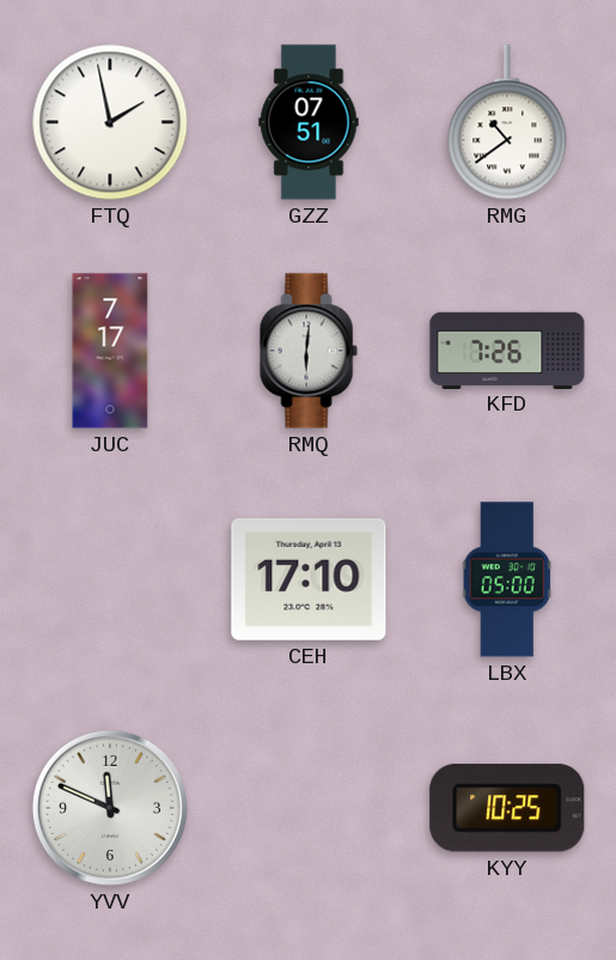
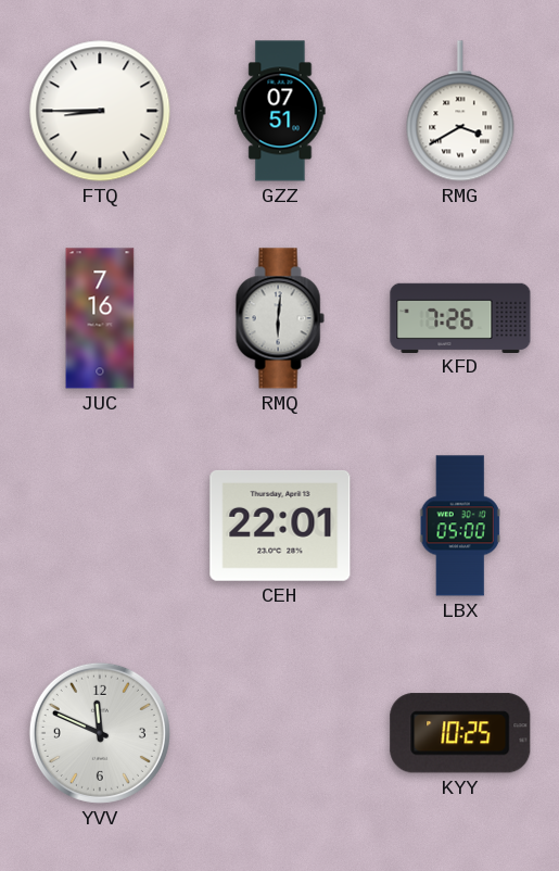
FTQ: 1:58 -> 8:45
RMG: 10:39 -> 3:40
JUC: 7:17 -> 7:16
CEH: 17:10 -> 22:01
